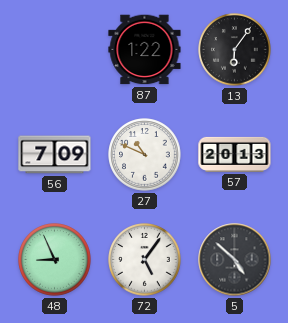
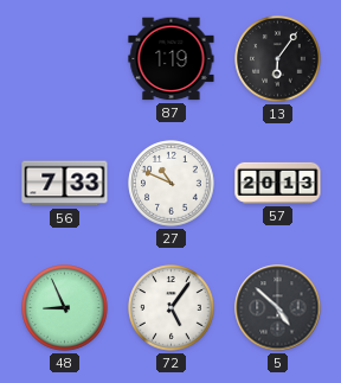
87: 1:22 -> 1:19
56: 7:09 -> 7:33
